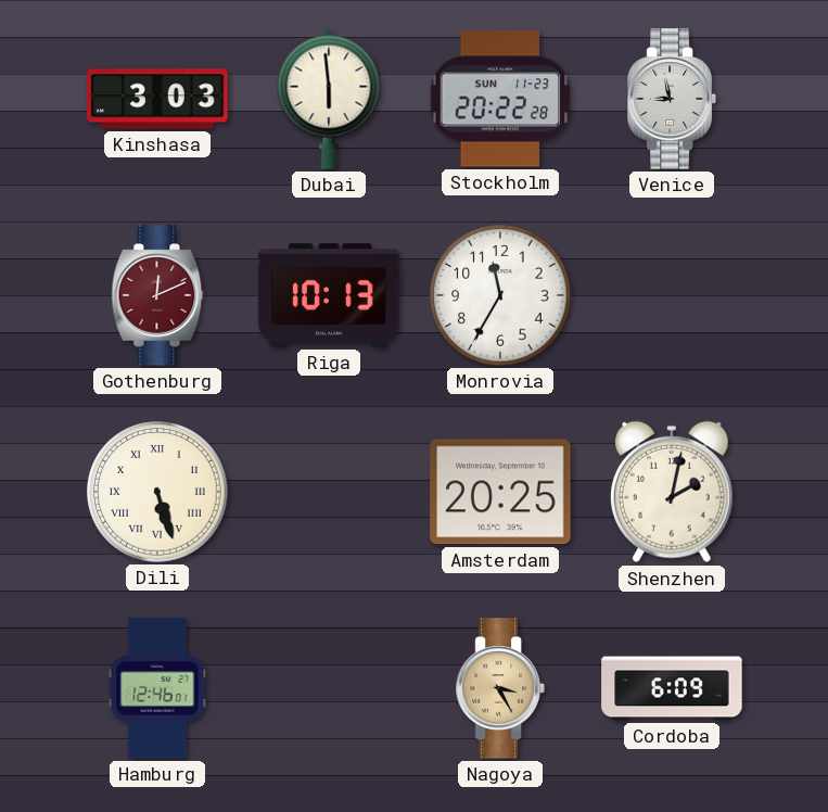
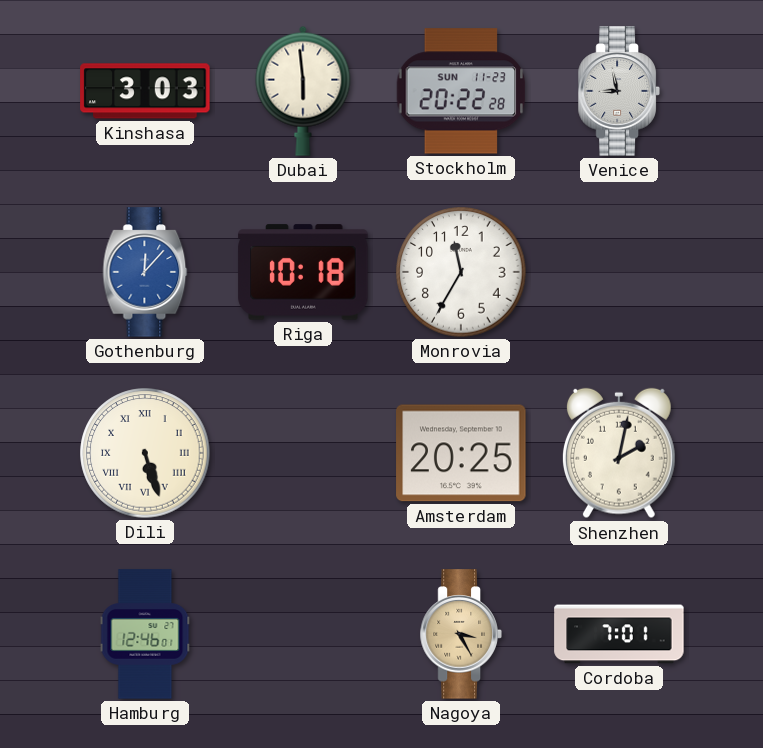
Gothenburg: 12:11 -> 12:07
Gothenburg dial: burgundy -> blue
Riga: 10:13 -> 10:18
Cordoba: 6:09 -> 7:01
